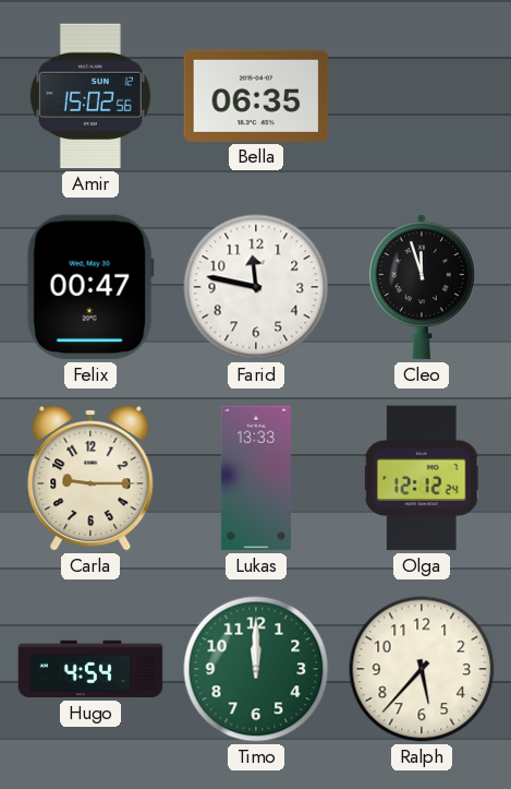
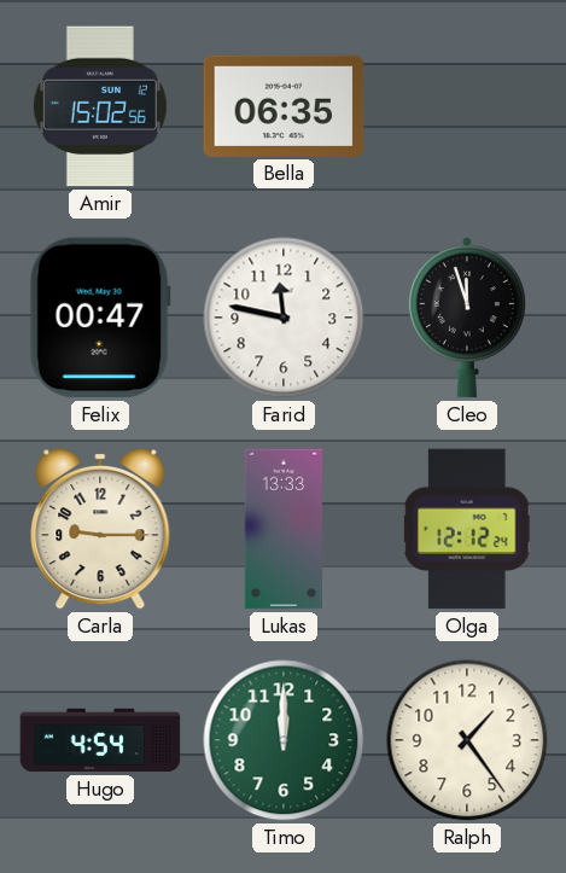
Ralph: 5:37 -> 1:24
